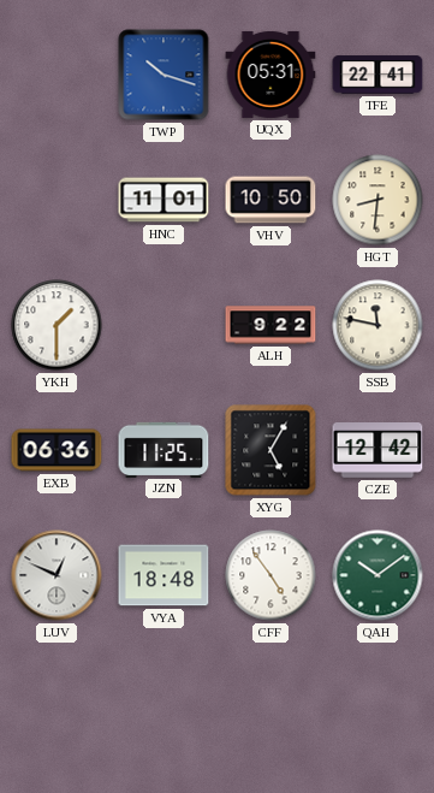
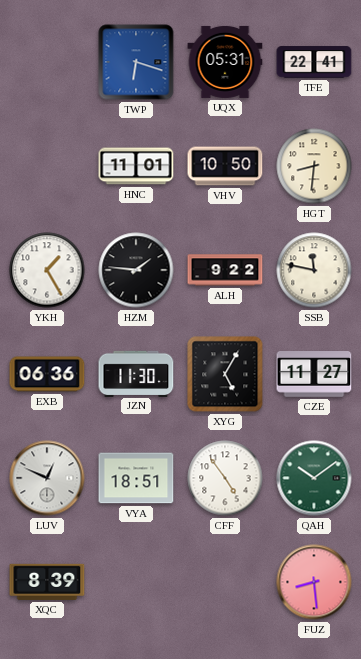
TWP: 10:18 -> 6:18
YKH: 1:30 -> 1:25
HZM: none -> 1:46
JZN: 11:25 -> 11:30
CZE: 12:42 -> 11:27
VYA: 18:48 -> 18:51
XQC: none -> 8:39
FUZ: none -> 8:29
